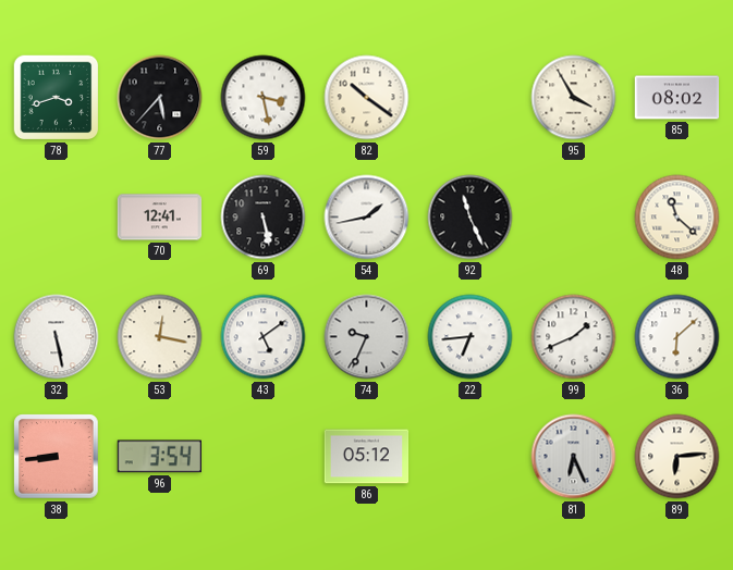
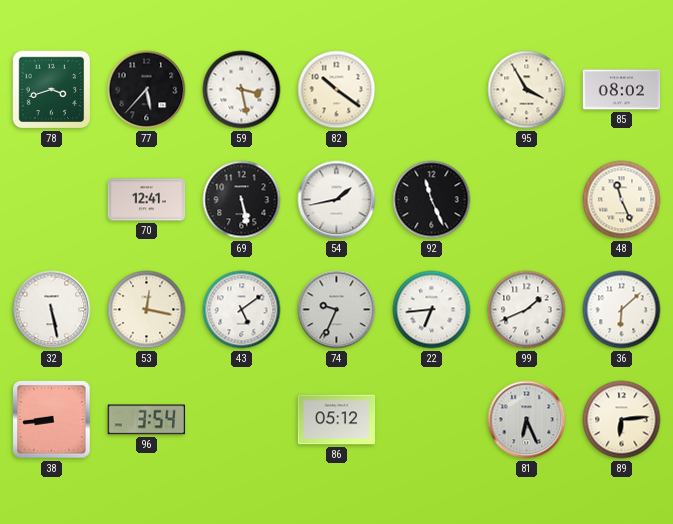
48: 11:22 -> 11:26
